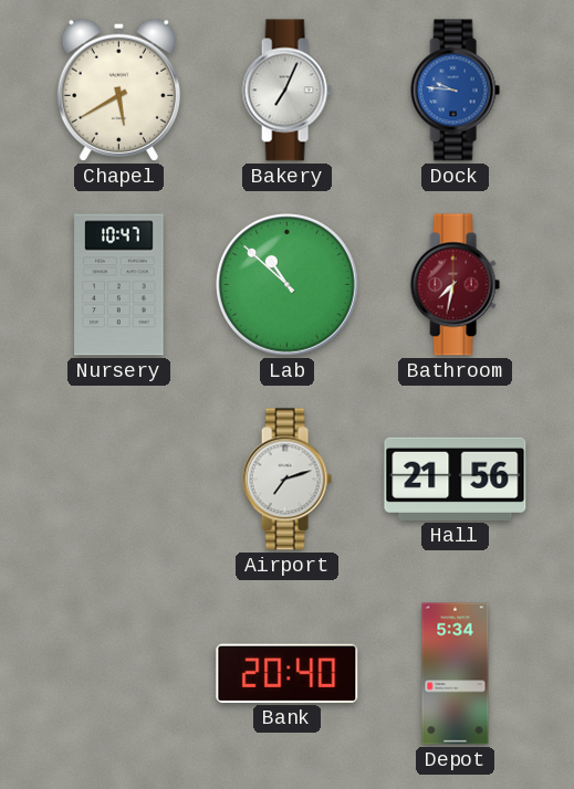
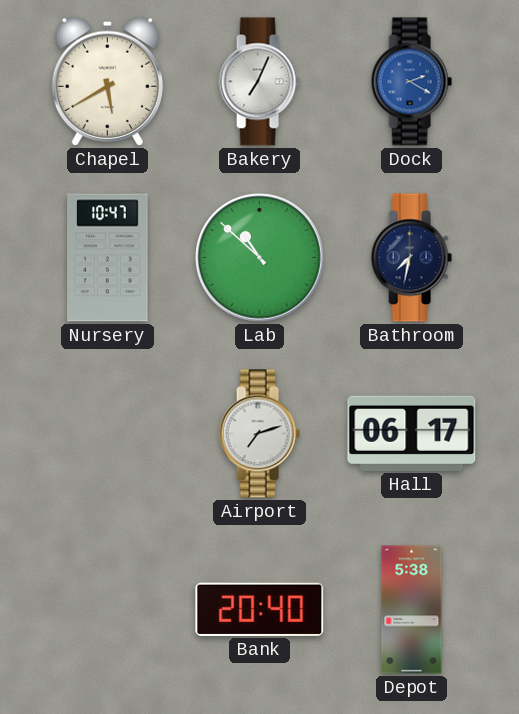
Dock: 9:46 -> 2:20
Bathroom dial: burgundy -> navy
Hall: 21:56 -> 06:17
Depot: 5:34 -> 5:38
